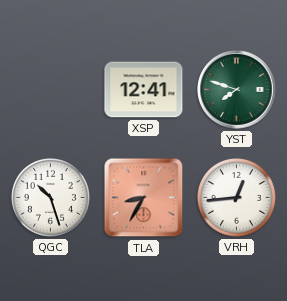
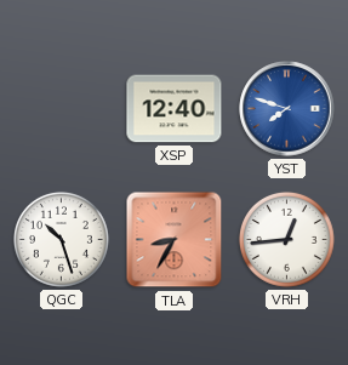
XSP: 12:41 -> 12:40
YST dial: green -> blue
